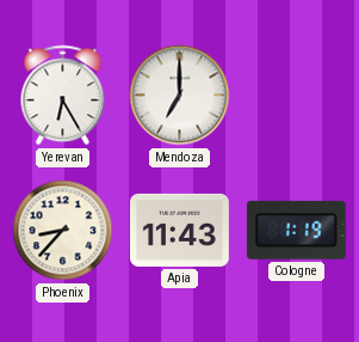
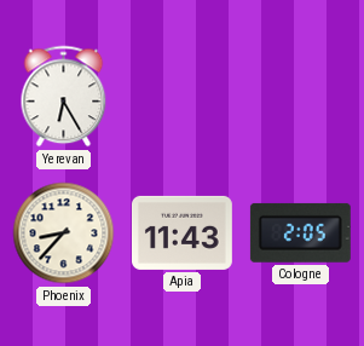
Mendoza: 7:00 -> none
Cologne: 1:19 -> 2:05
